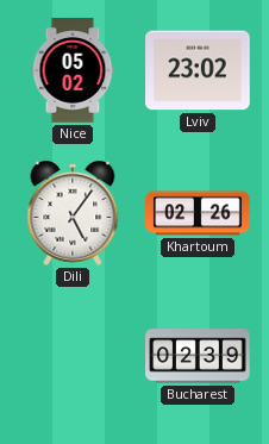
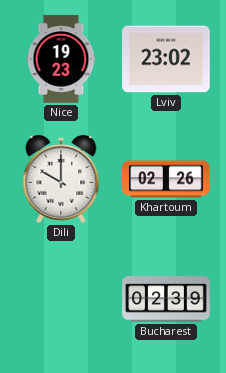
Nice: 05:02 -> 19:23
Dili: 5:06 -> 10:00
